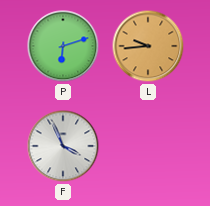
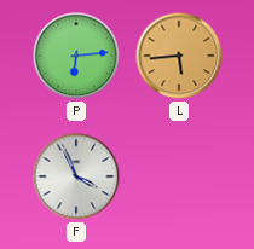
P: 6:12 -> 6:14
L: 9:44 -> 5:44
